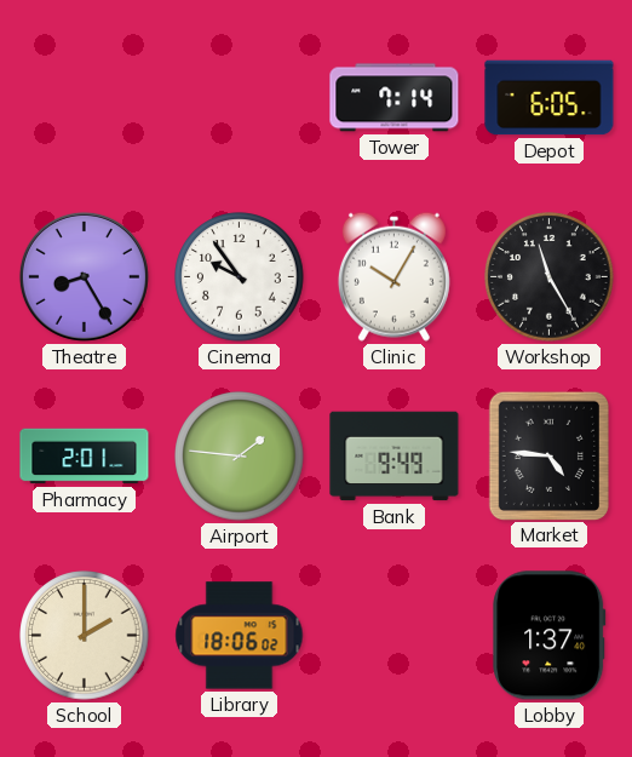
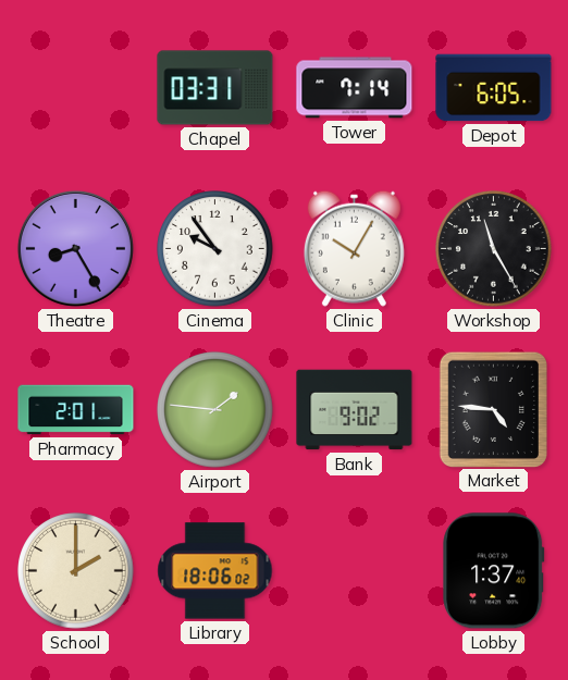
Chapel: none -> 03:31
Bank: 9:49 -> 9:02
